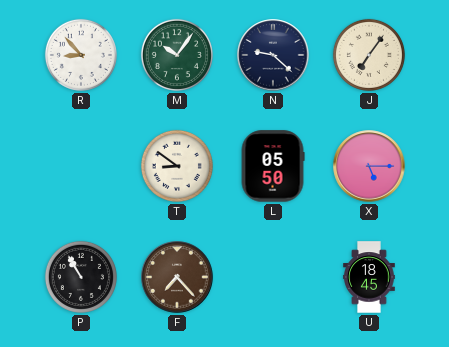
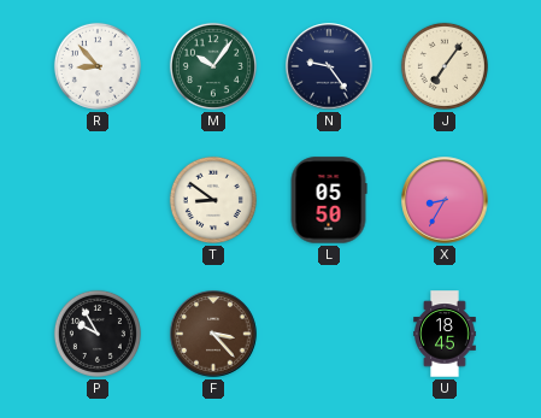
N: 9:22 -> 9:24
X: 5:15 -> 8:35
P: 10:55 -> 9:55
F: 7:23 -> 3:23
